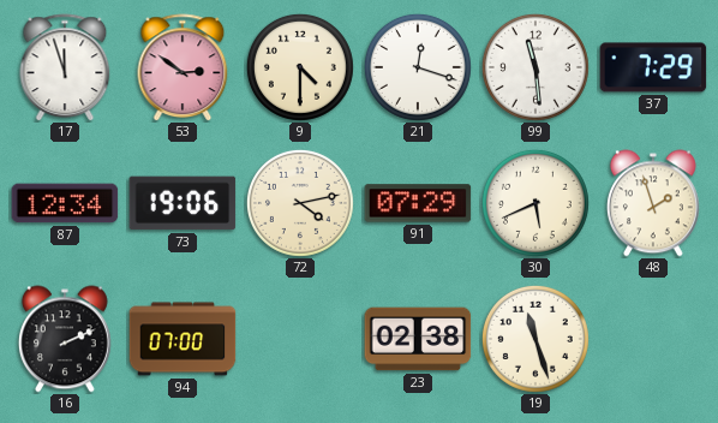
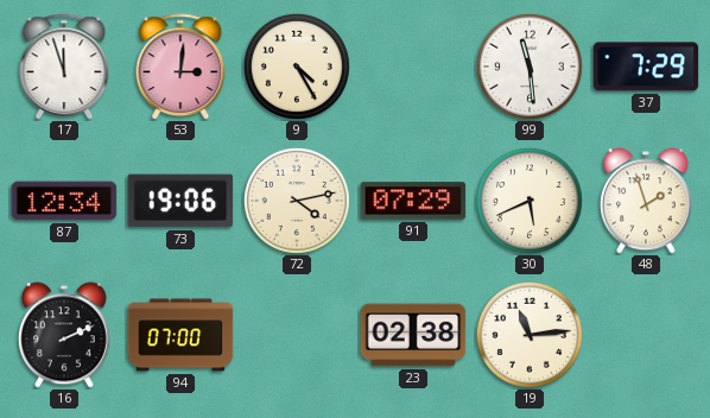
53: 2:51 -> 3:01
9: 4:30 -> 4:25
21: 12:18 -> none
19: 11:27 -> 11:14
